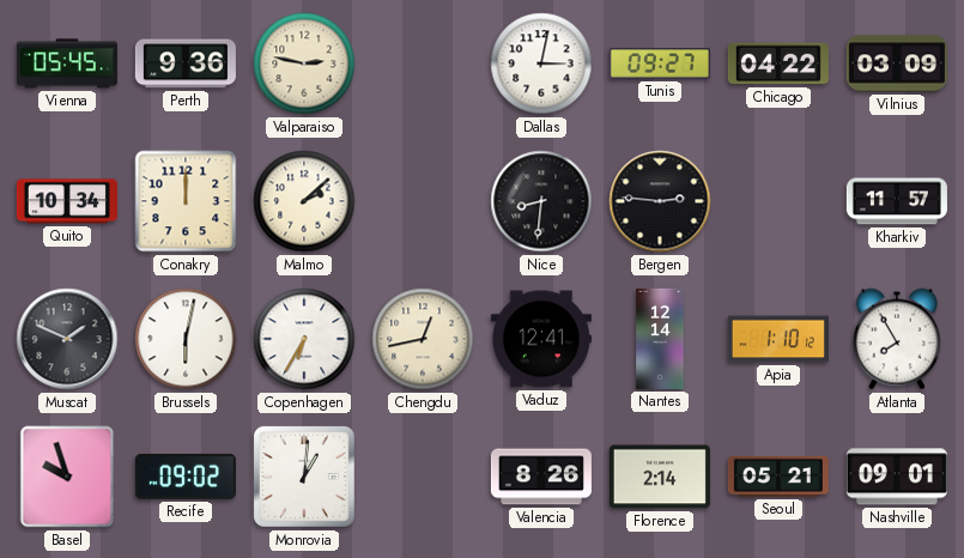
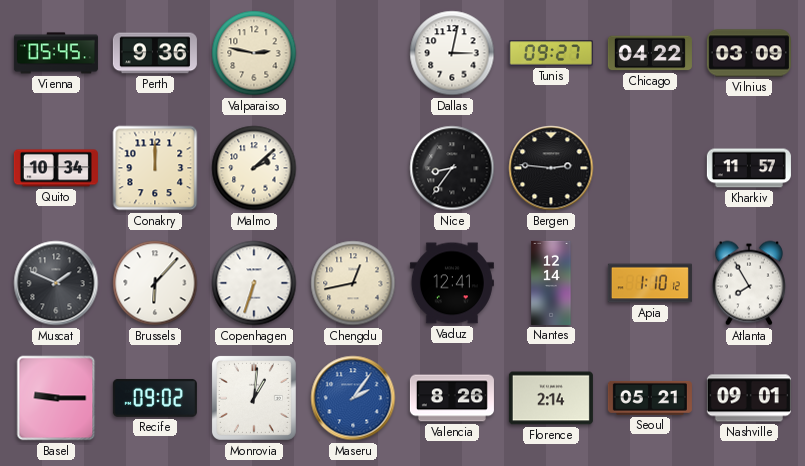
Nice: 8:31 -> 8:36
Brussels: 6:02 -> 6:07
Copenhagen: 6:35 -> 6:33
Basel: 9:57 -> 9:15
Maseru: none -> 2:06
